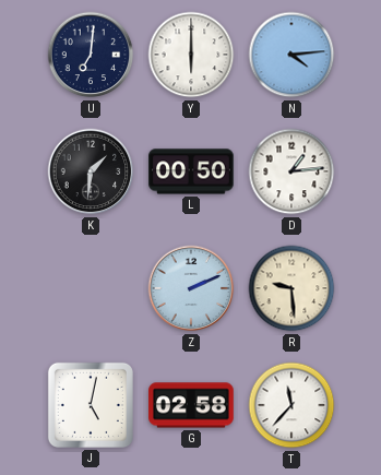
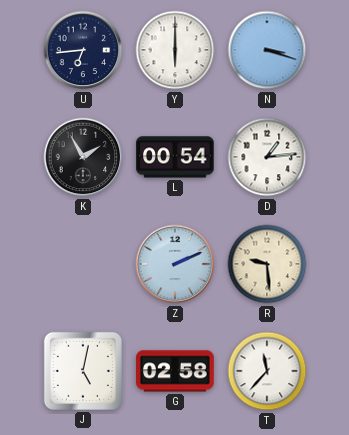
U: 7:01 -> 6:44
N: 4:14 -> 3:18
K: 1:31 -> 1:55
L: 00:50 -> 00:54
